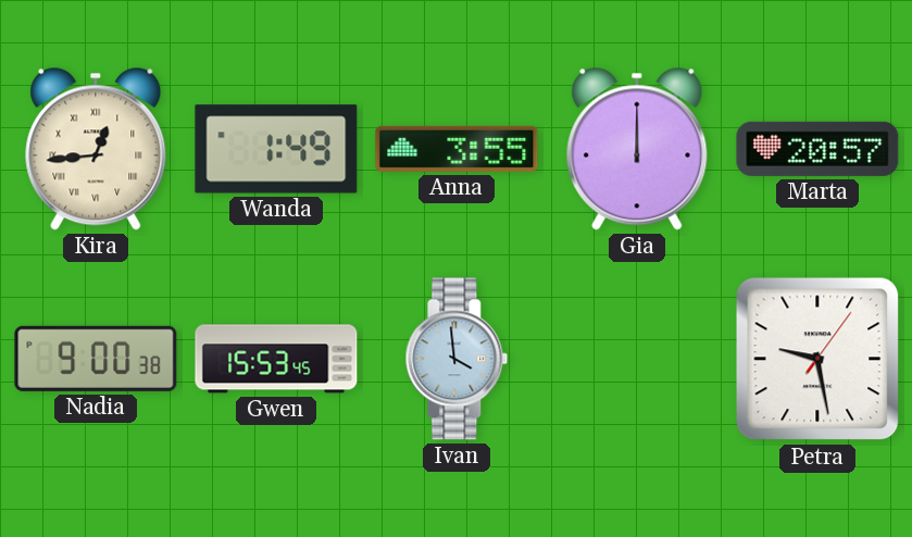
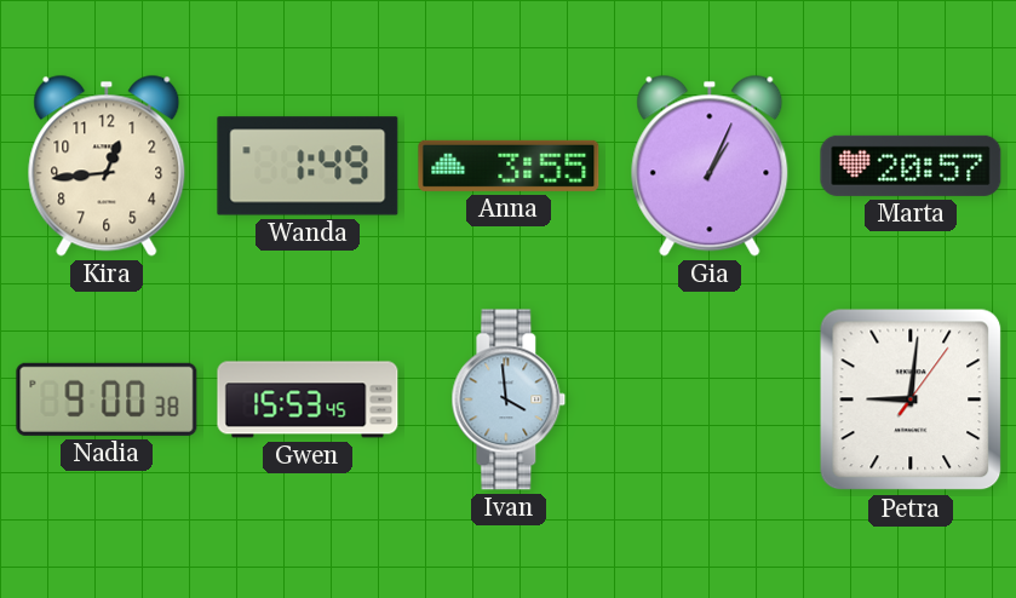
Kira numerals: Roman -> Arabic
Gia: 12:00 -> 1:04
Petra: 9:28 -> 9:01
